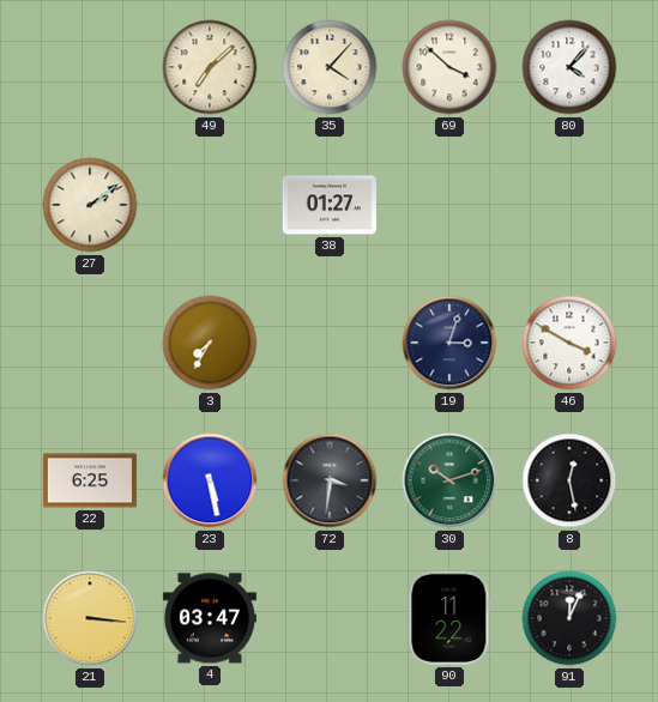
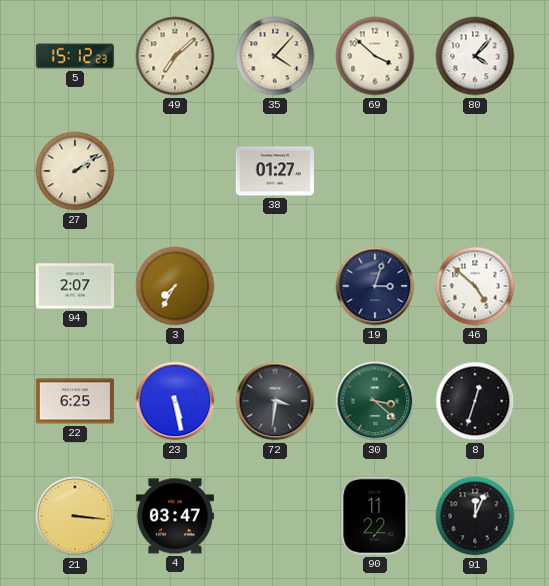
5: none -> 15:12
94: none -> 2:07
46: 3:50 -> 4:52
30: 10:12 -> 3:22
8: 12:28 -> 12:33
